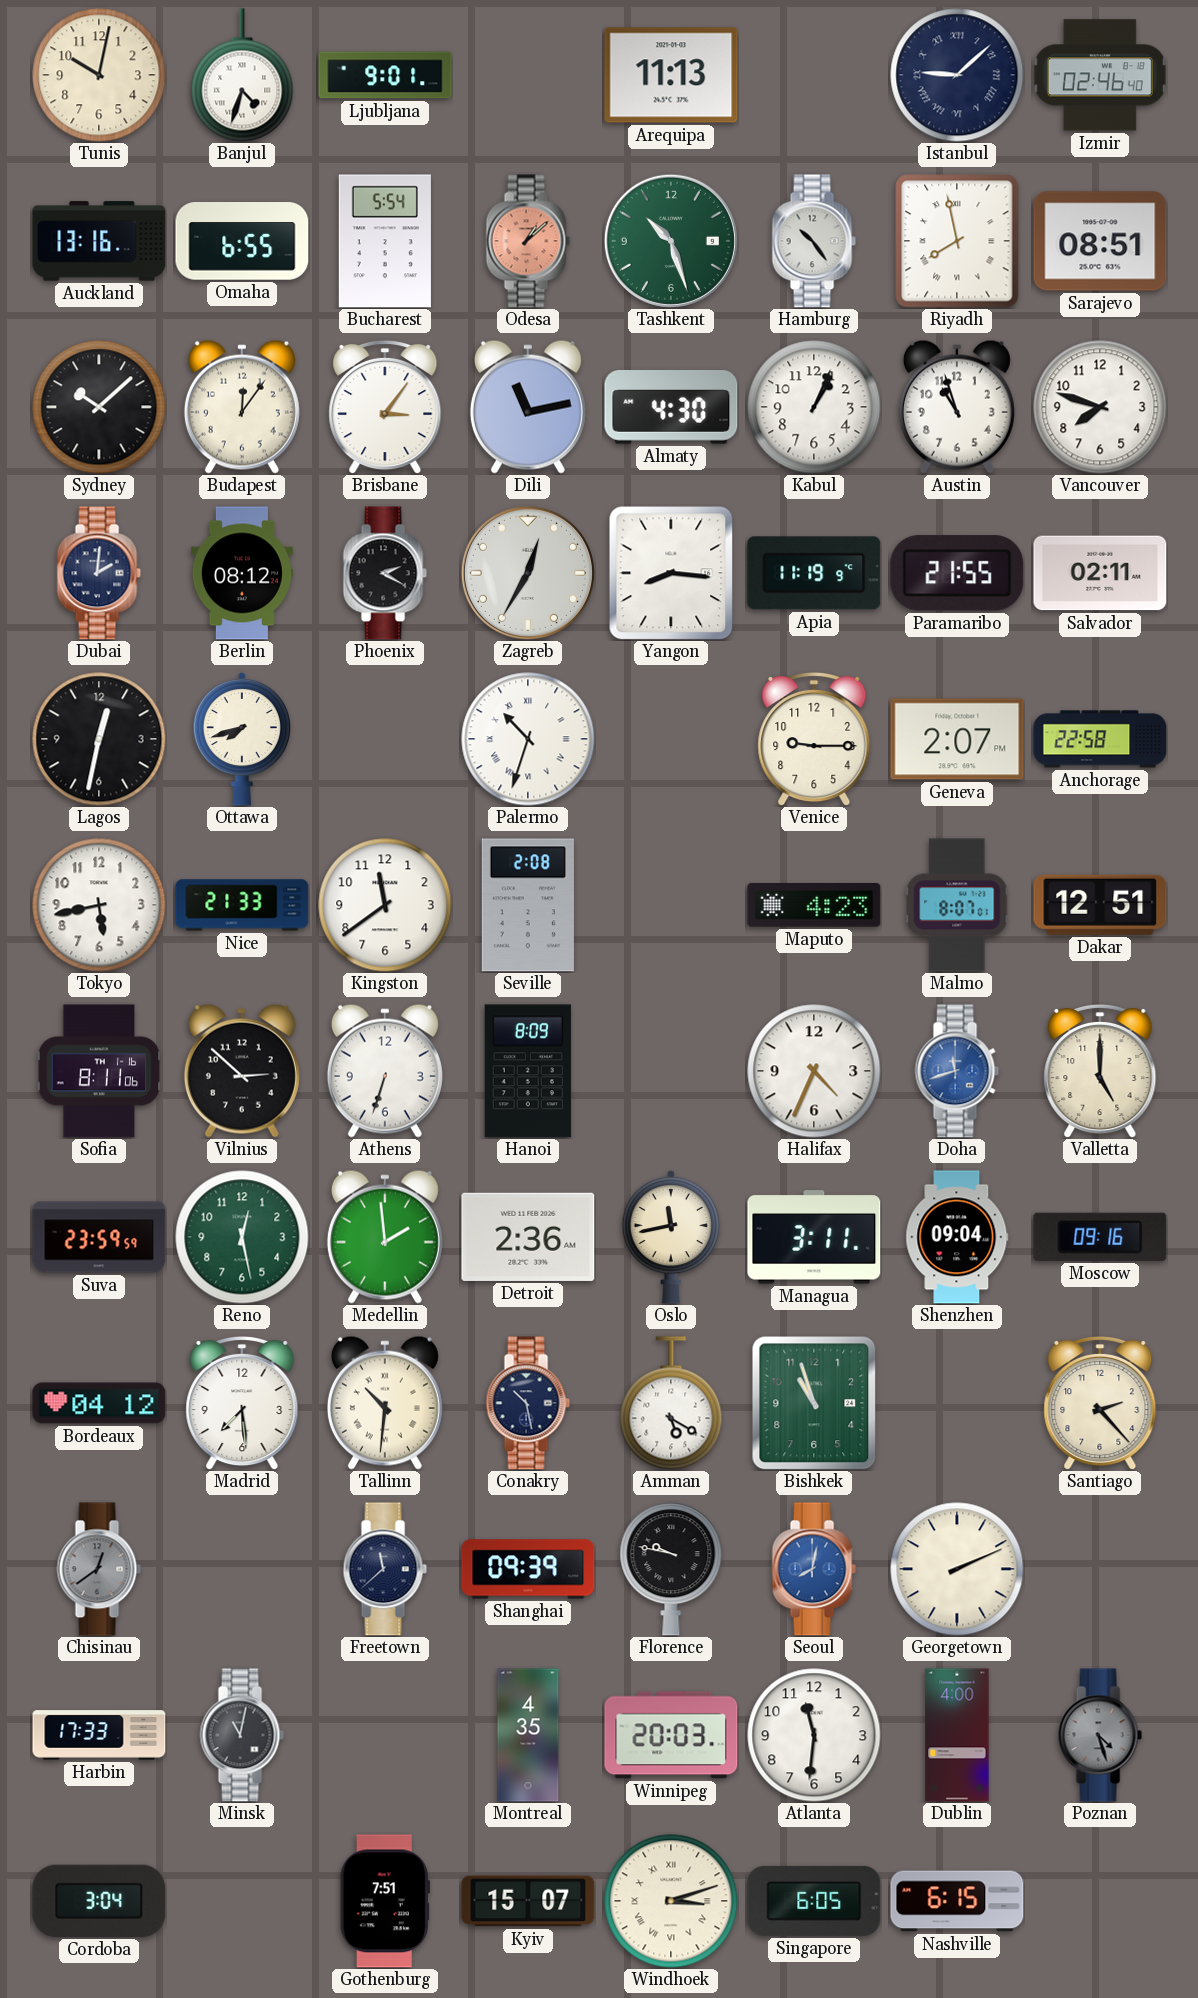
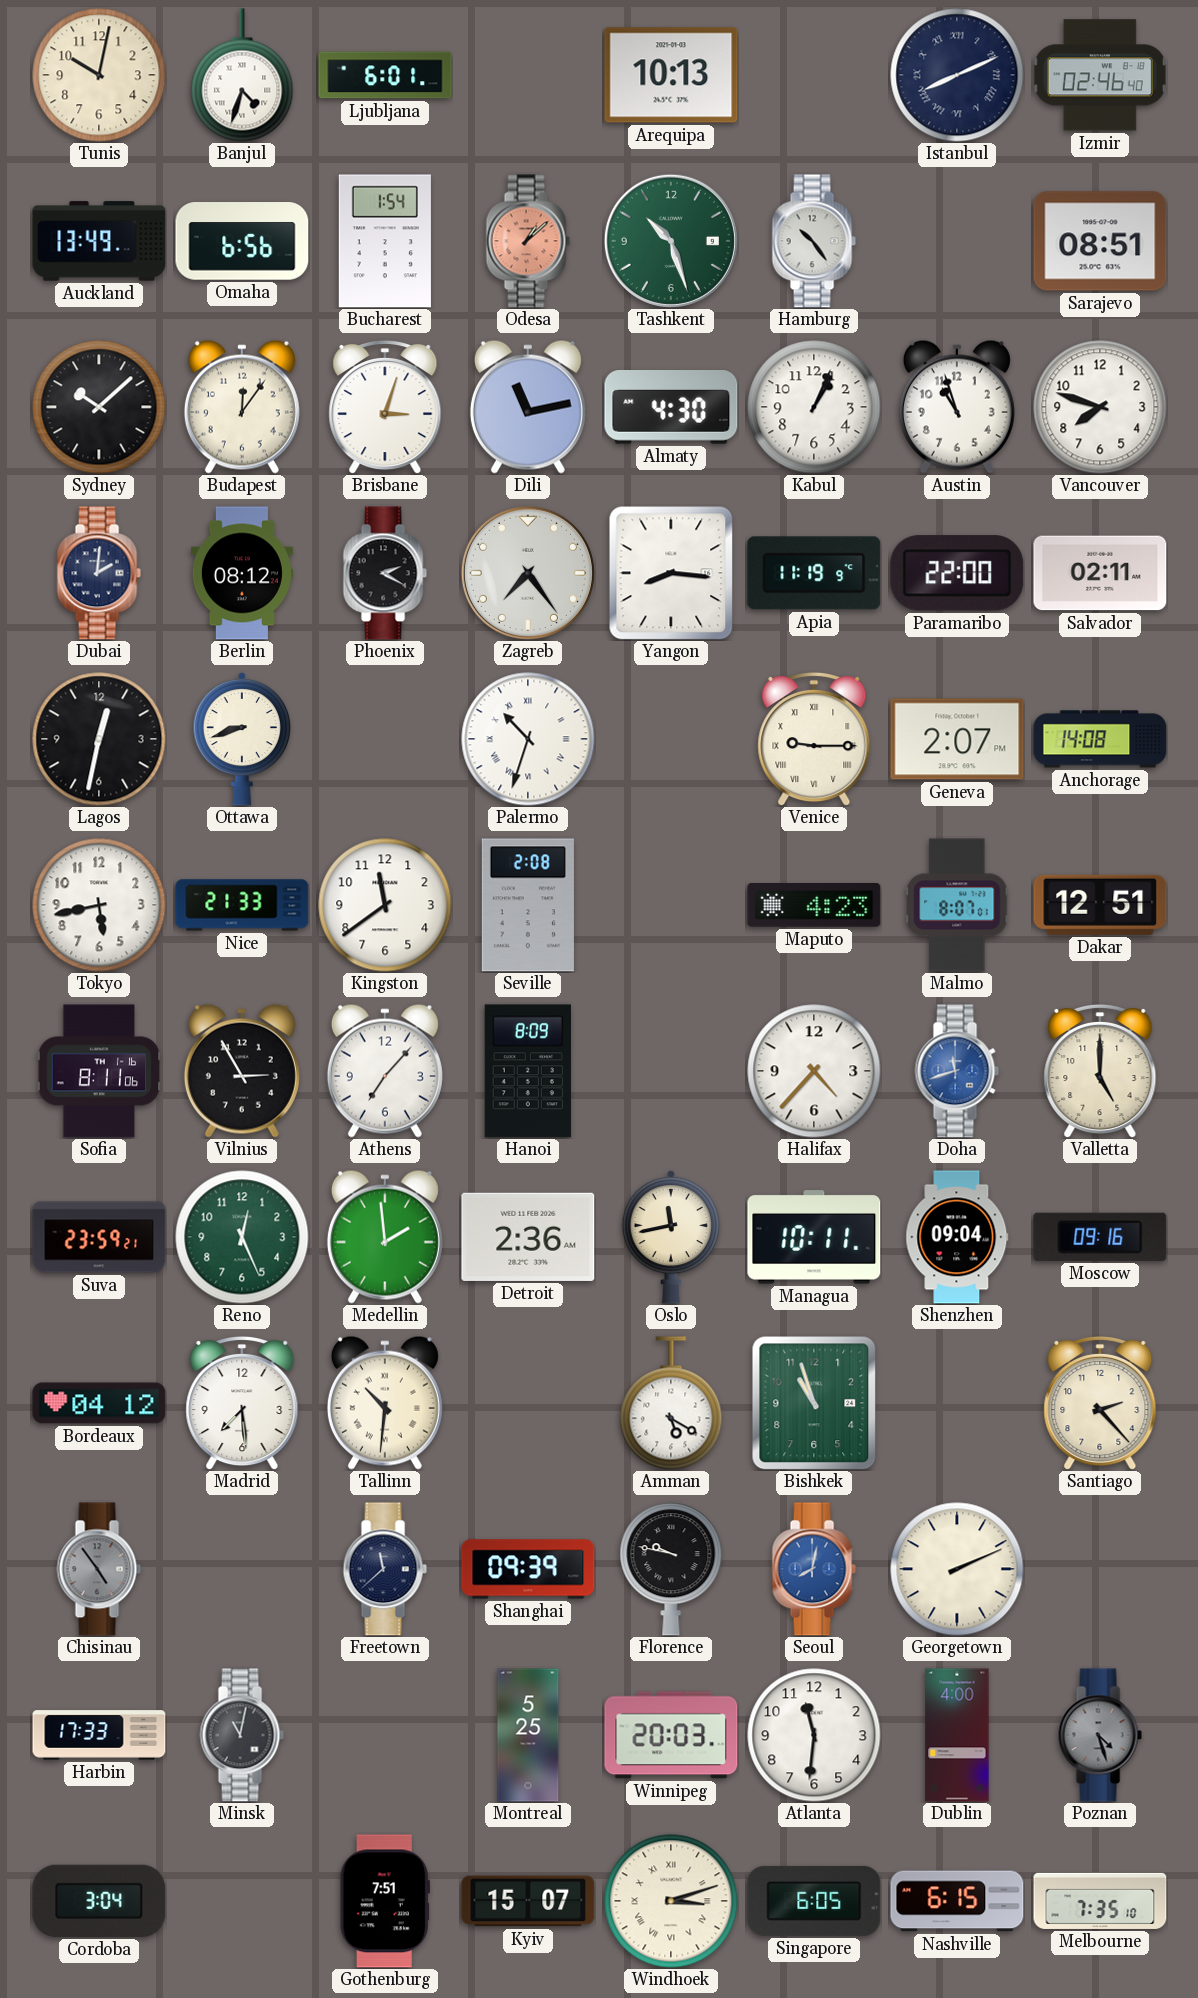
Ljubljana: 9:01 -> 6:01
Arequipa: 11:13 -> 10:13
Istanbul: 9:08 -> 8:11
Auckland: 13:16 -> 13:49
Omaha: 6:55 -> 6:56
Bucharest: 5:54 -> 1:54
Riyadh: 7:58 -> none
Brisbane: 3:06 -> 3:03
Zagreb: 12:35 -> 7:24
Paramaribo: 21:55 -> 22:00
Ottawa: 7:42 -> 8:42
Venice numerals: Arabic -> Roman
Anchorage: 22:58 -> 14:08
Vilnius: 2:52 -> 2:55
Athens: 6:33 -> 7:07
Halifax: 4:34 -> 4:37
Suva: 23:59:59 -> 23:59:21
Reno: 12:28 -> 12:26
Managua: 3:11 -> 10:11
Conakry: 10:28 -> none
Chisinau: 12:39 -> 4:54
Montreal: 4:35 -> 5:25
Melbourne: none -> 7:35
